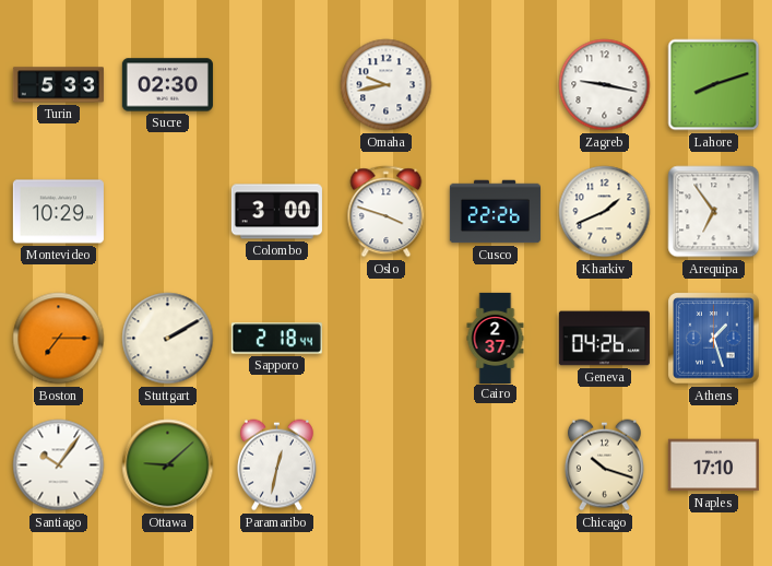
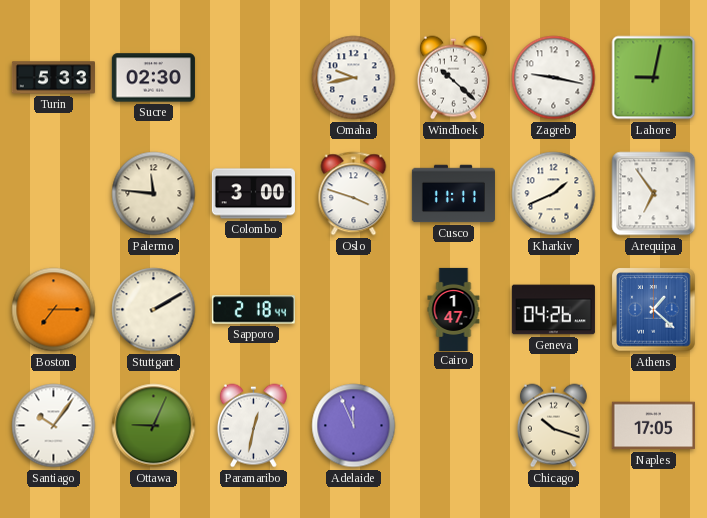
Windhoek: none -> 10:22
Lahore: 8:12 -> 9:02
Montevideo: 10:29 -> none
Palermo: none -> 11:46
Cusco: 22:26 -> 11:11
Cairo: 2:37 -> 1:47
Athens: 1:27 -> 1:22
Ottawa: 9:08 -> 9:04
Adelaide: none -> 11:56
Naples: 17:10 -> 17:05
